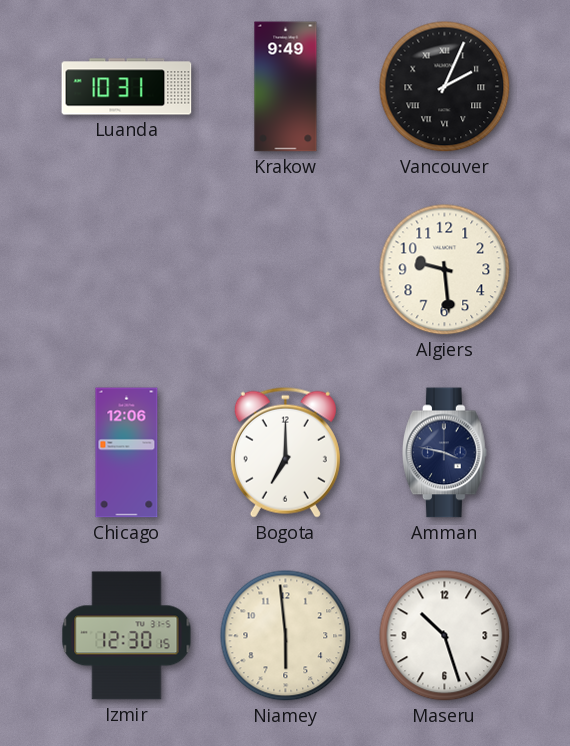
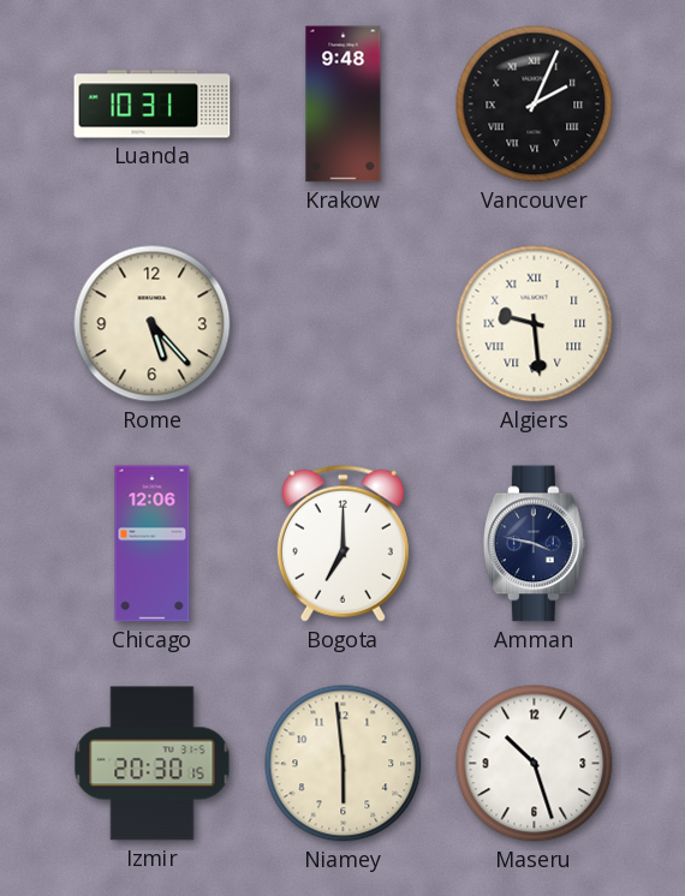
Krakow: 9:49 -> 9:48
Rome: none -> 5:23
Algiers numerals: Arabic -> Roman
Izmir: 12:30 -> 20:30
